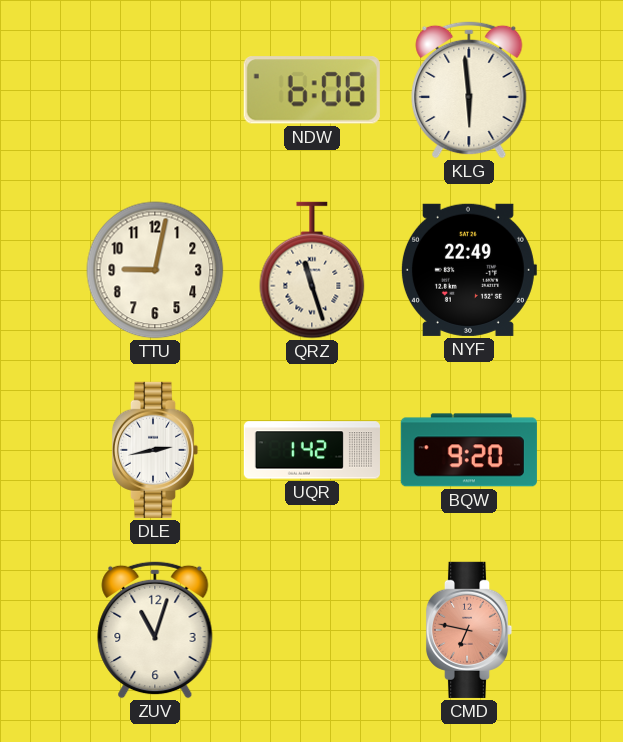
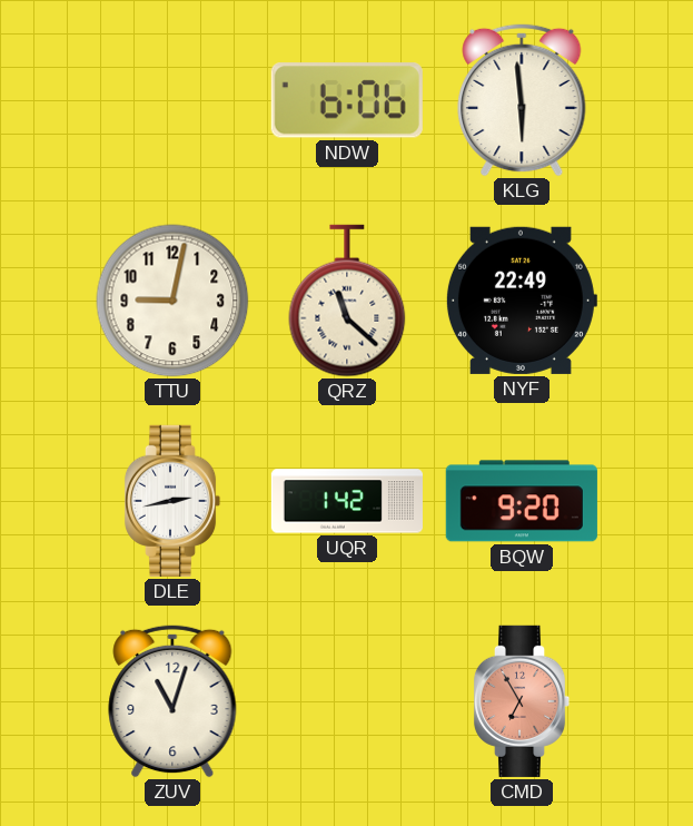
NDW: 6:08 -> 6:06
QRZ: 11:27 -> 11:22
CMD: 6:47 -> 6:55
